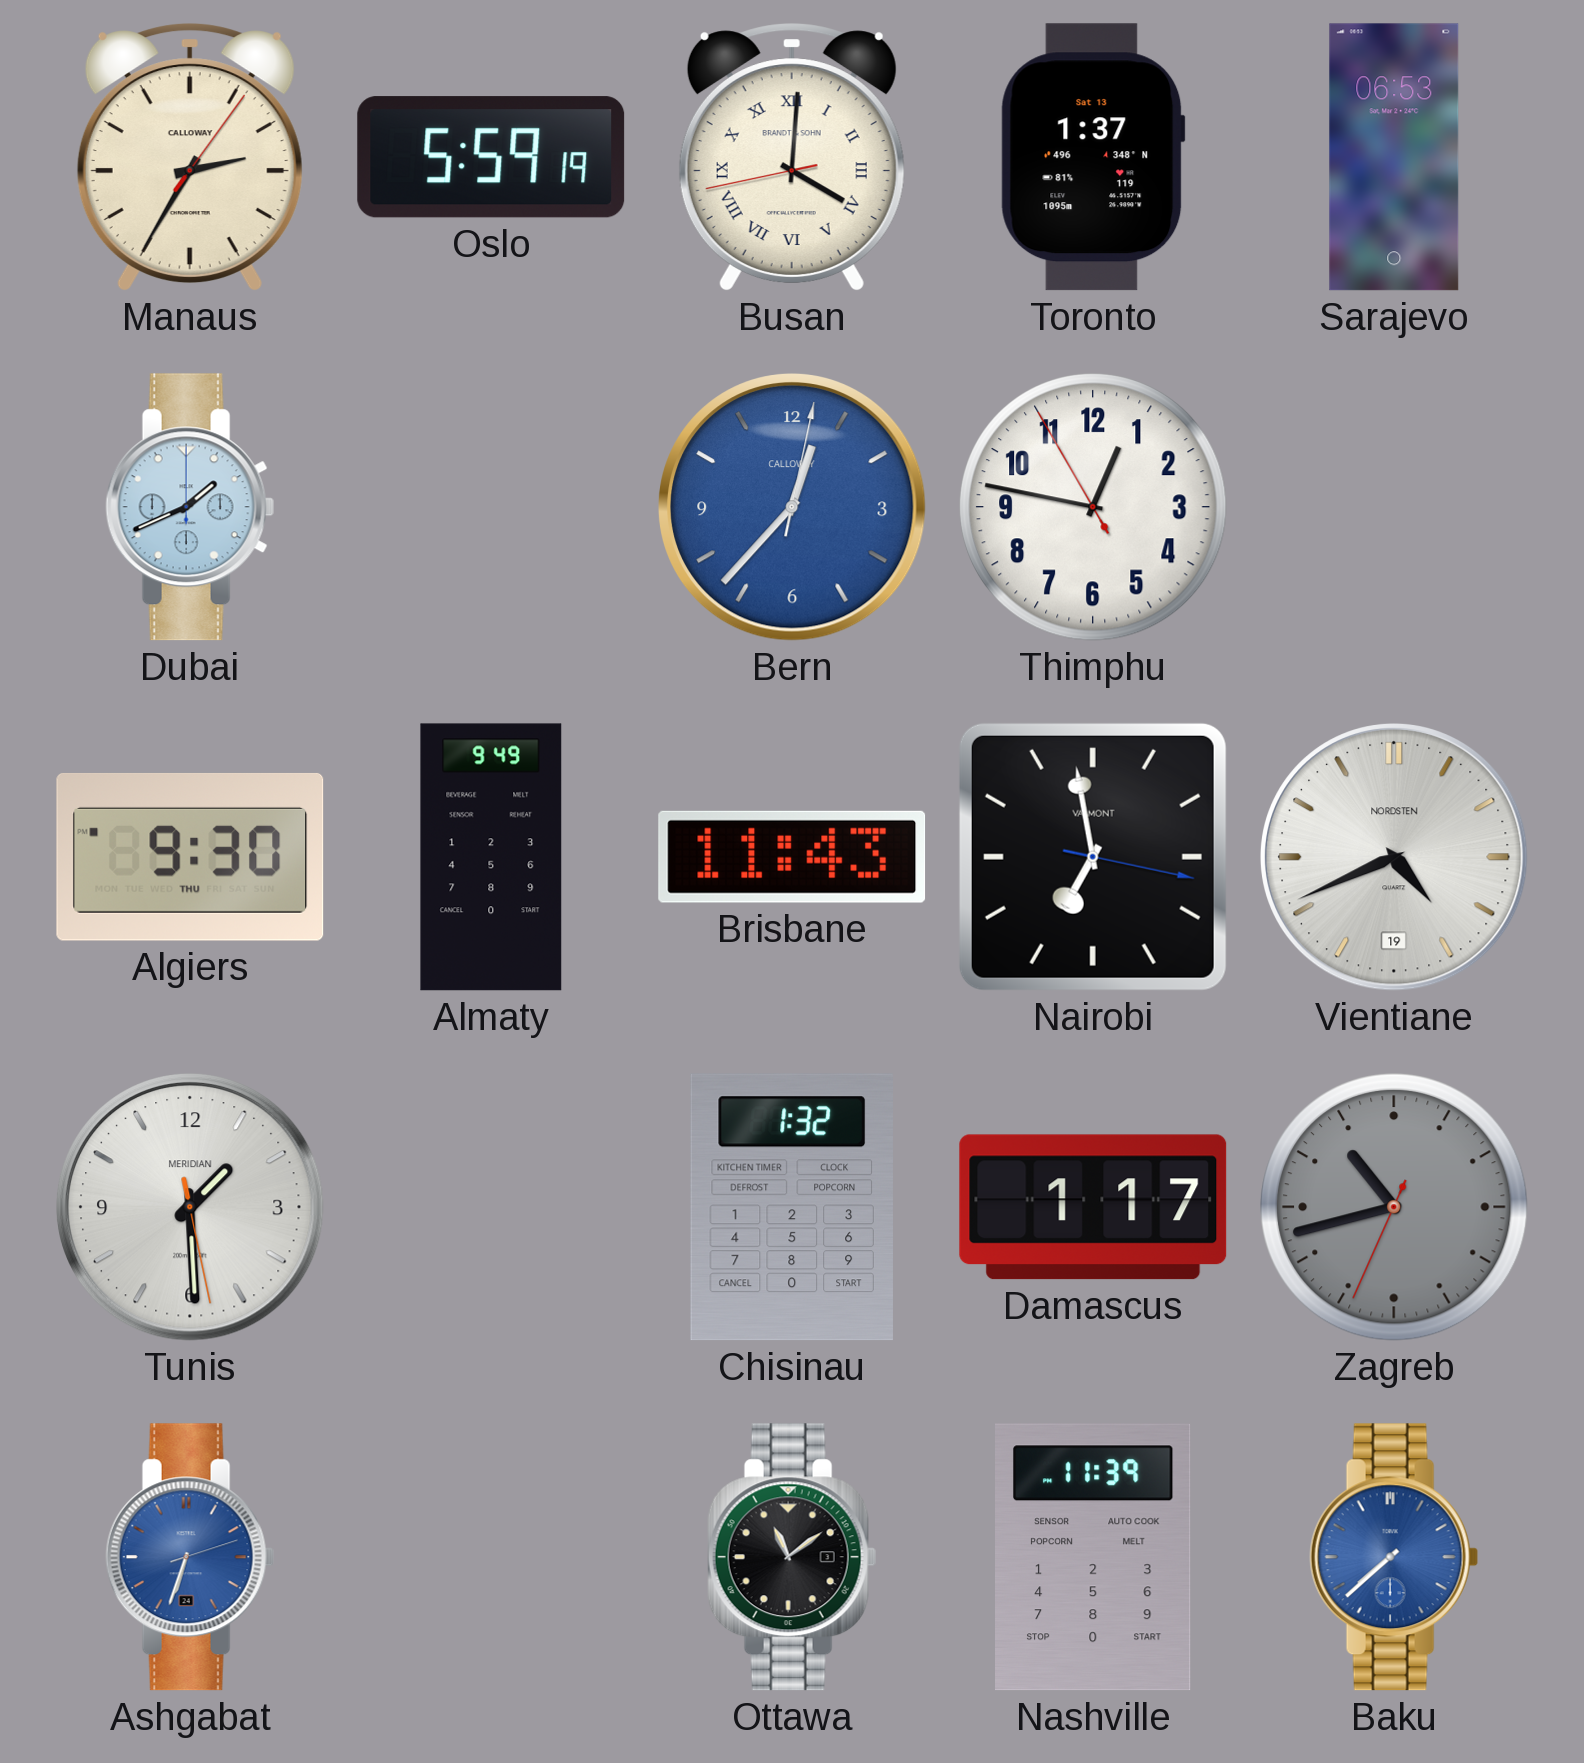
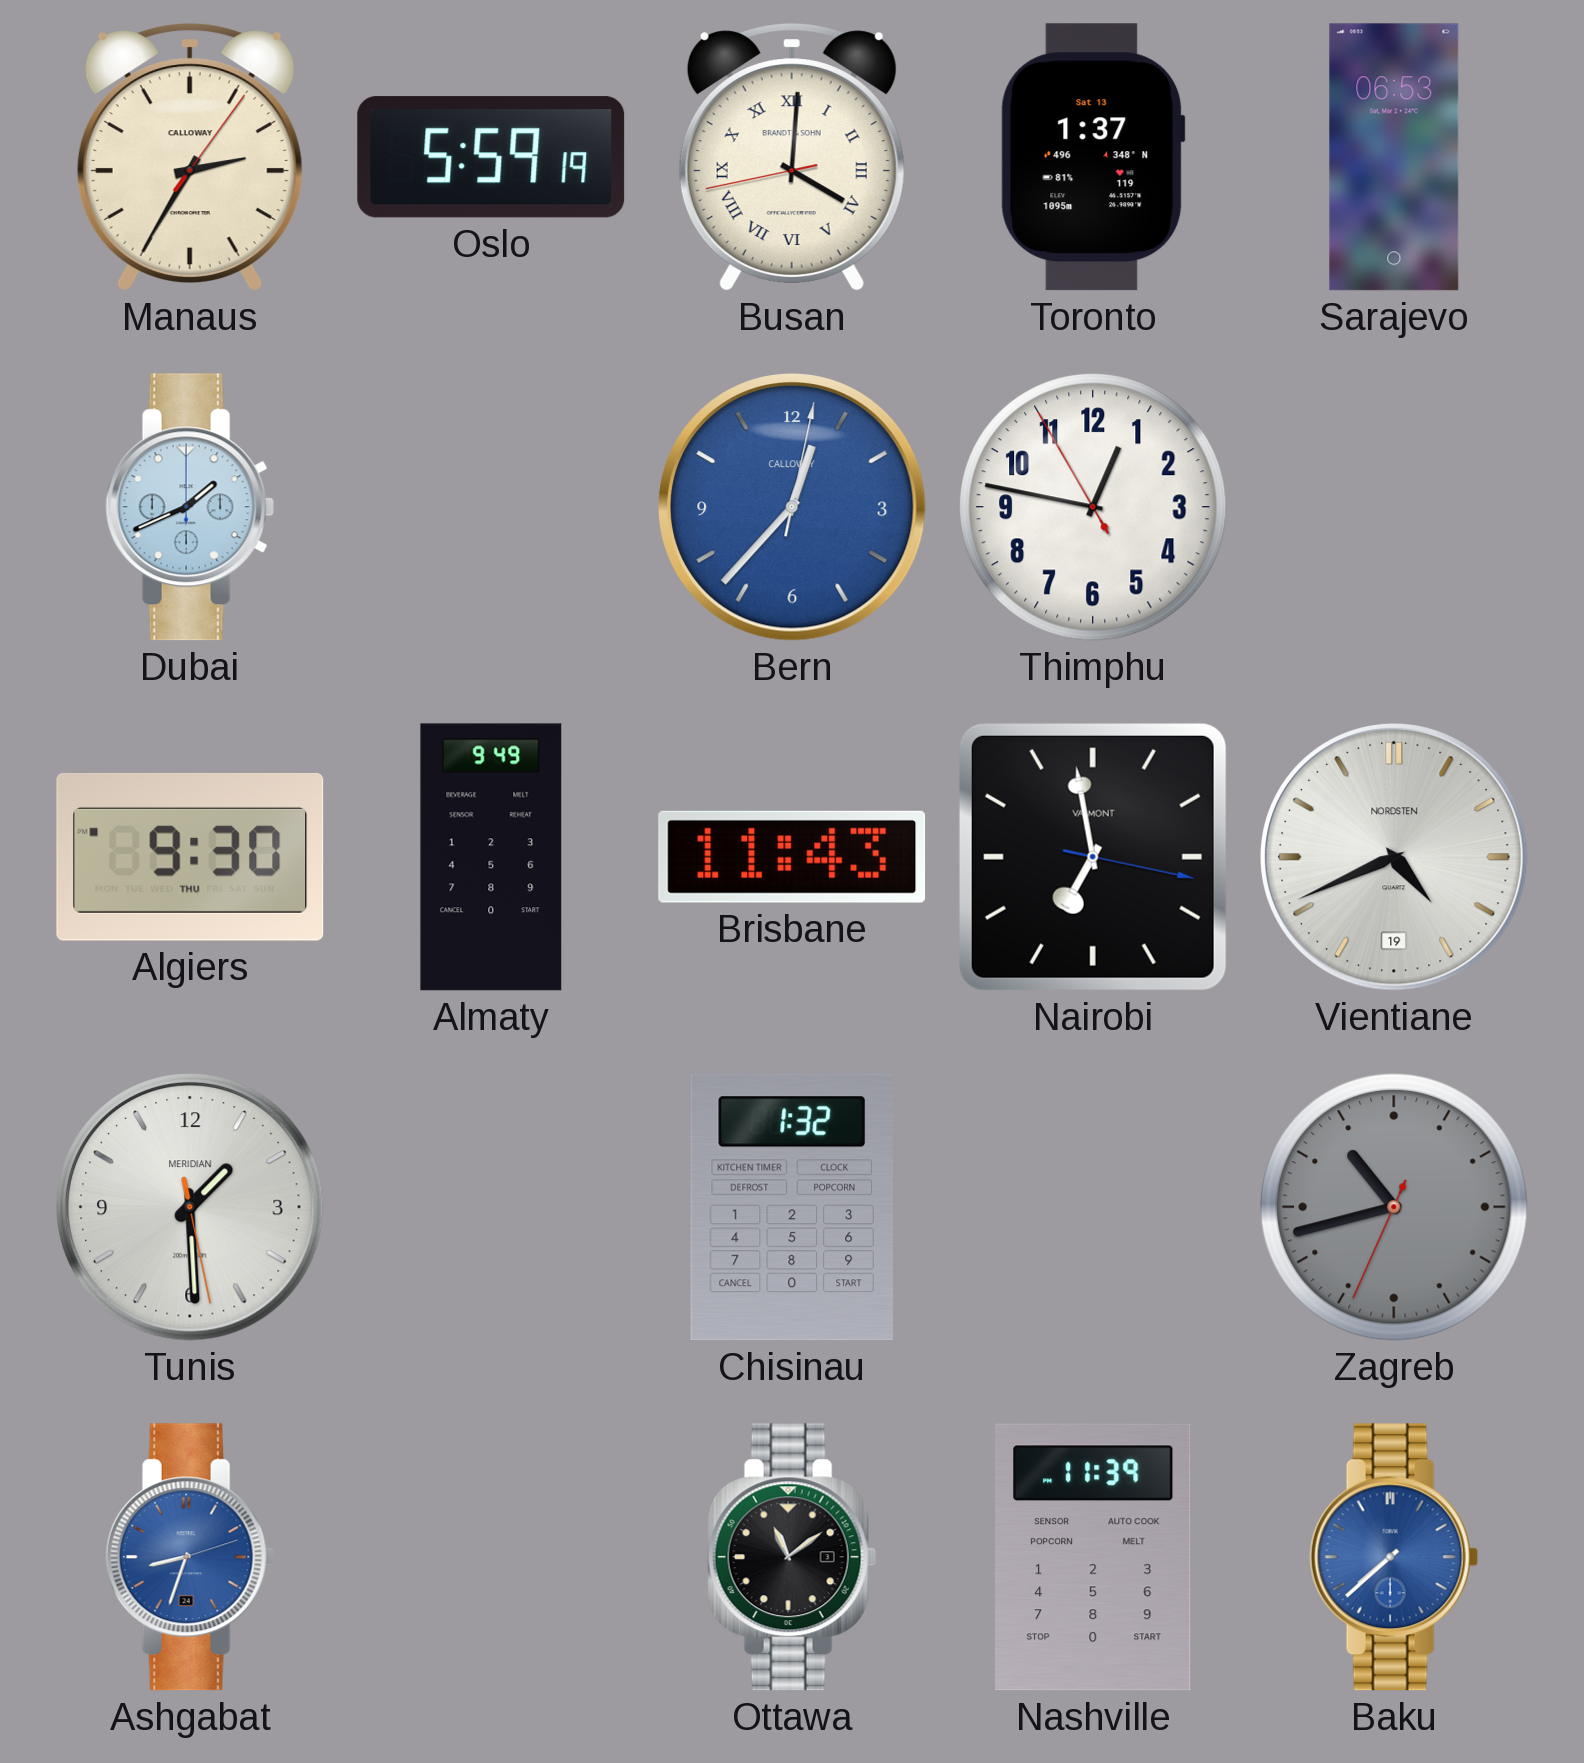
Damascus: 1:17 -> none
Ashgabat: 6:33 -> 8:33
